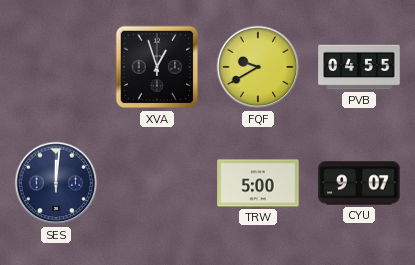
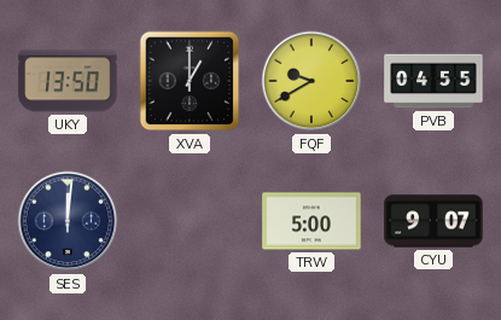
UKY: none -> 13:50
XVA: 12:57 -> 1:00
